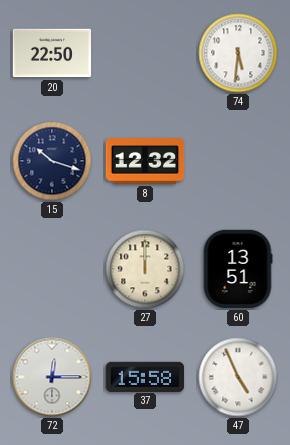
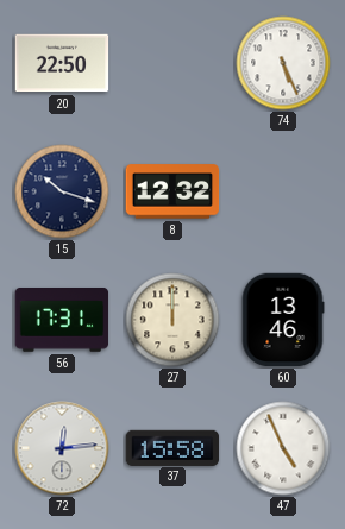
74: 5:31 -> 5:26
56: none -> 17:31
60: 13:51 -> 13:46
72: 12:15 -> 12:14
